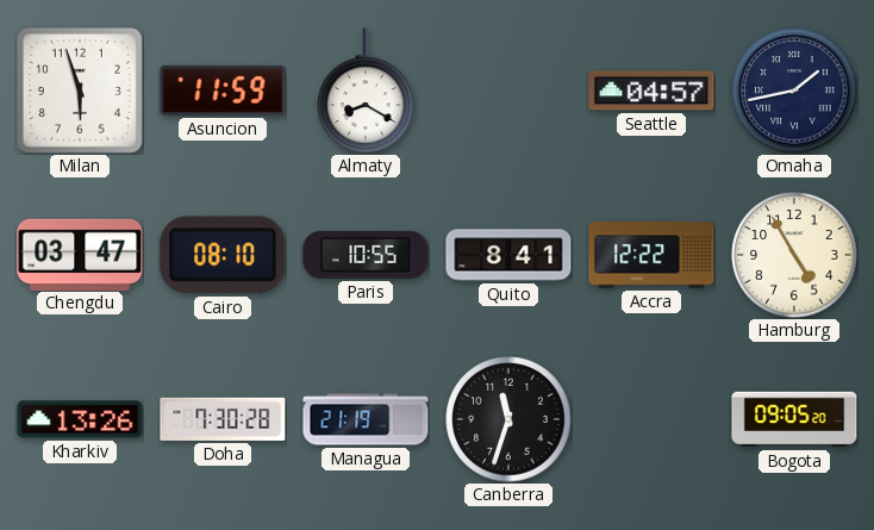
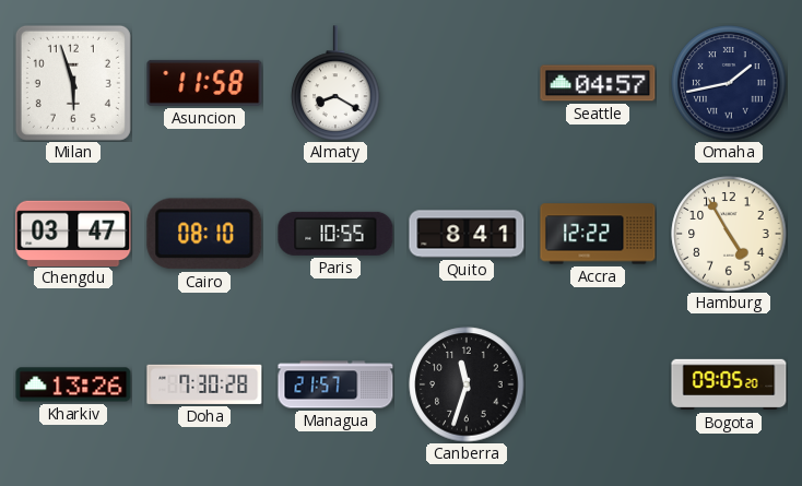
Asuncion: 11:59 -> 11:58
Managua: 21:19 -> 21:57
